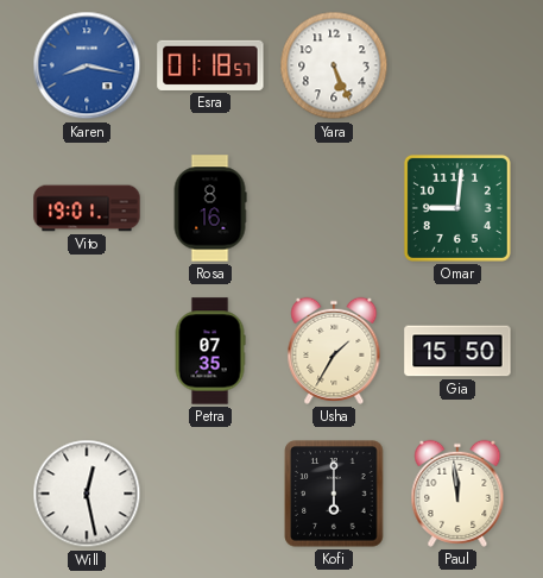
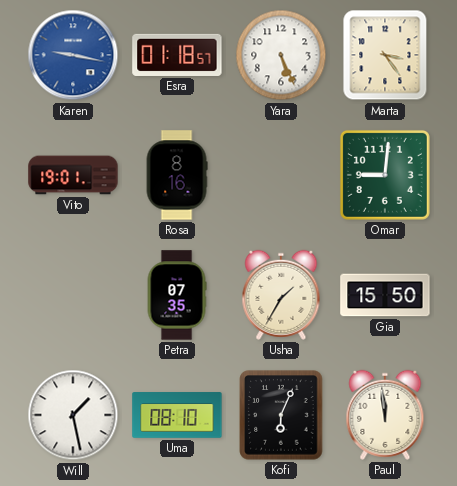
Karen: 8:17 -> 9:17
Marta: none -> 3:24
Will: 12:28 -> 1:28
Uma: none -> 08:10
Kofi: 6:00 -> 6:04
